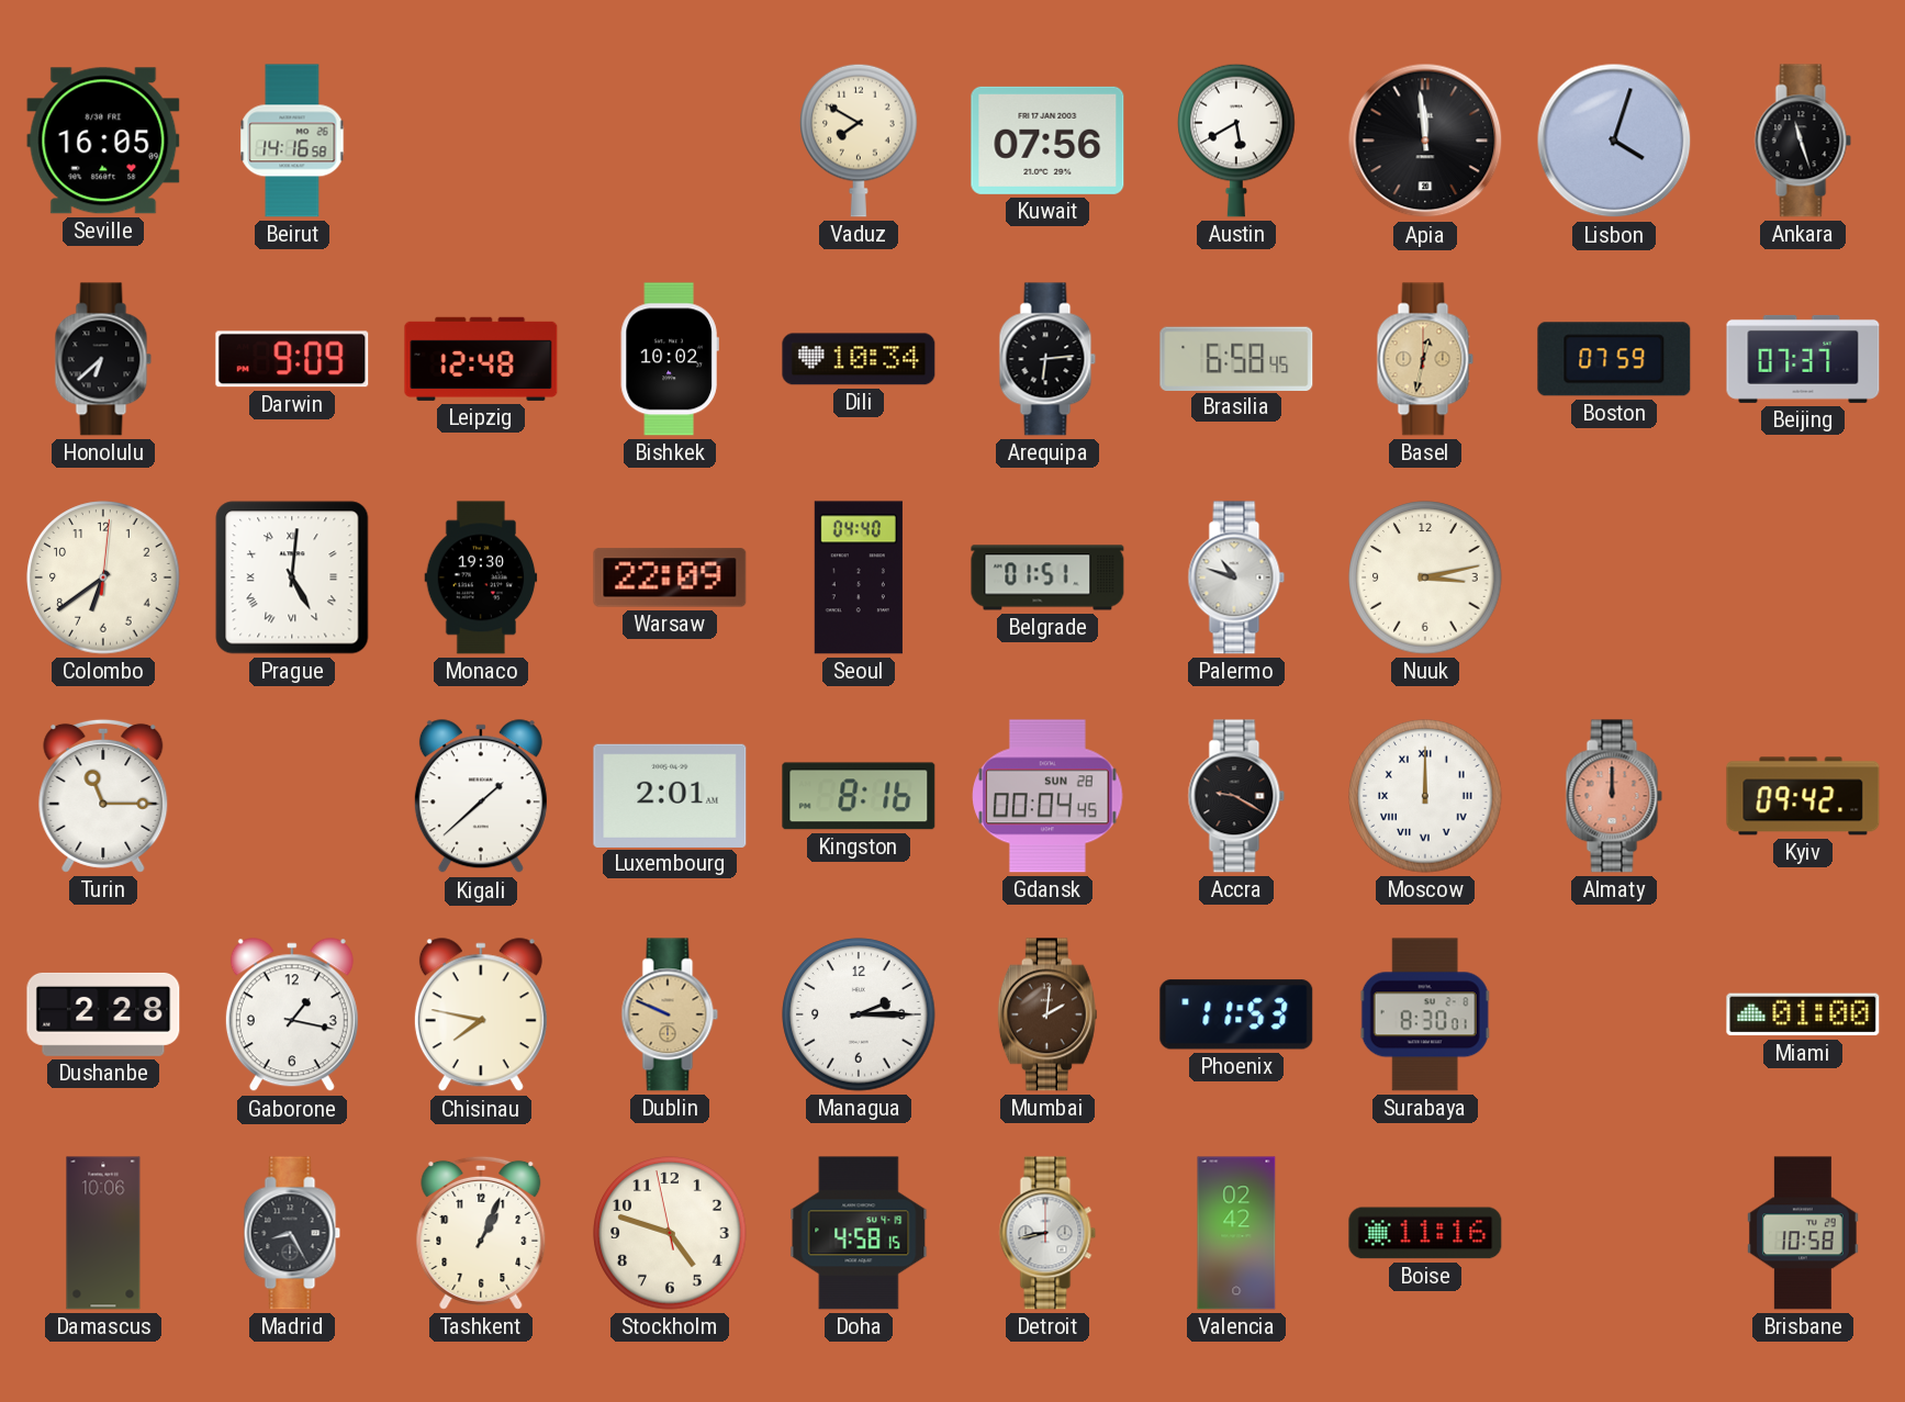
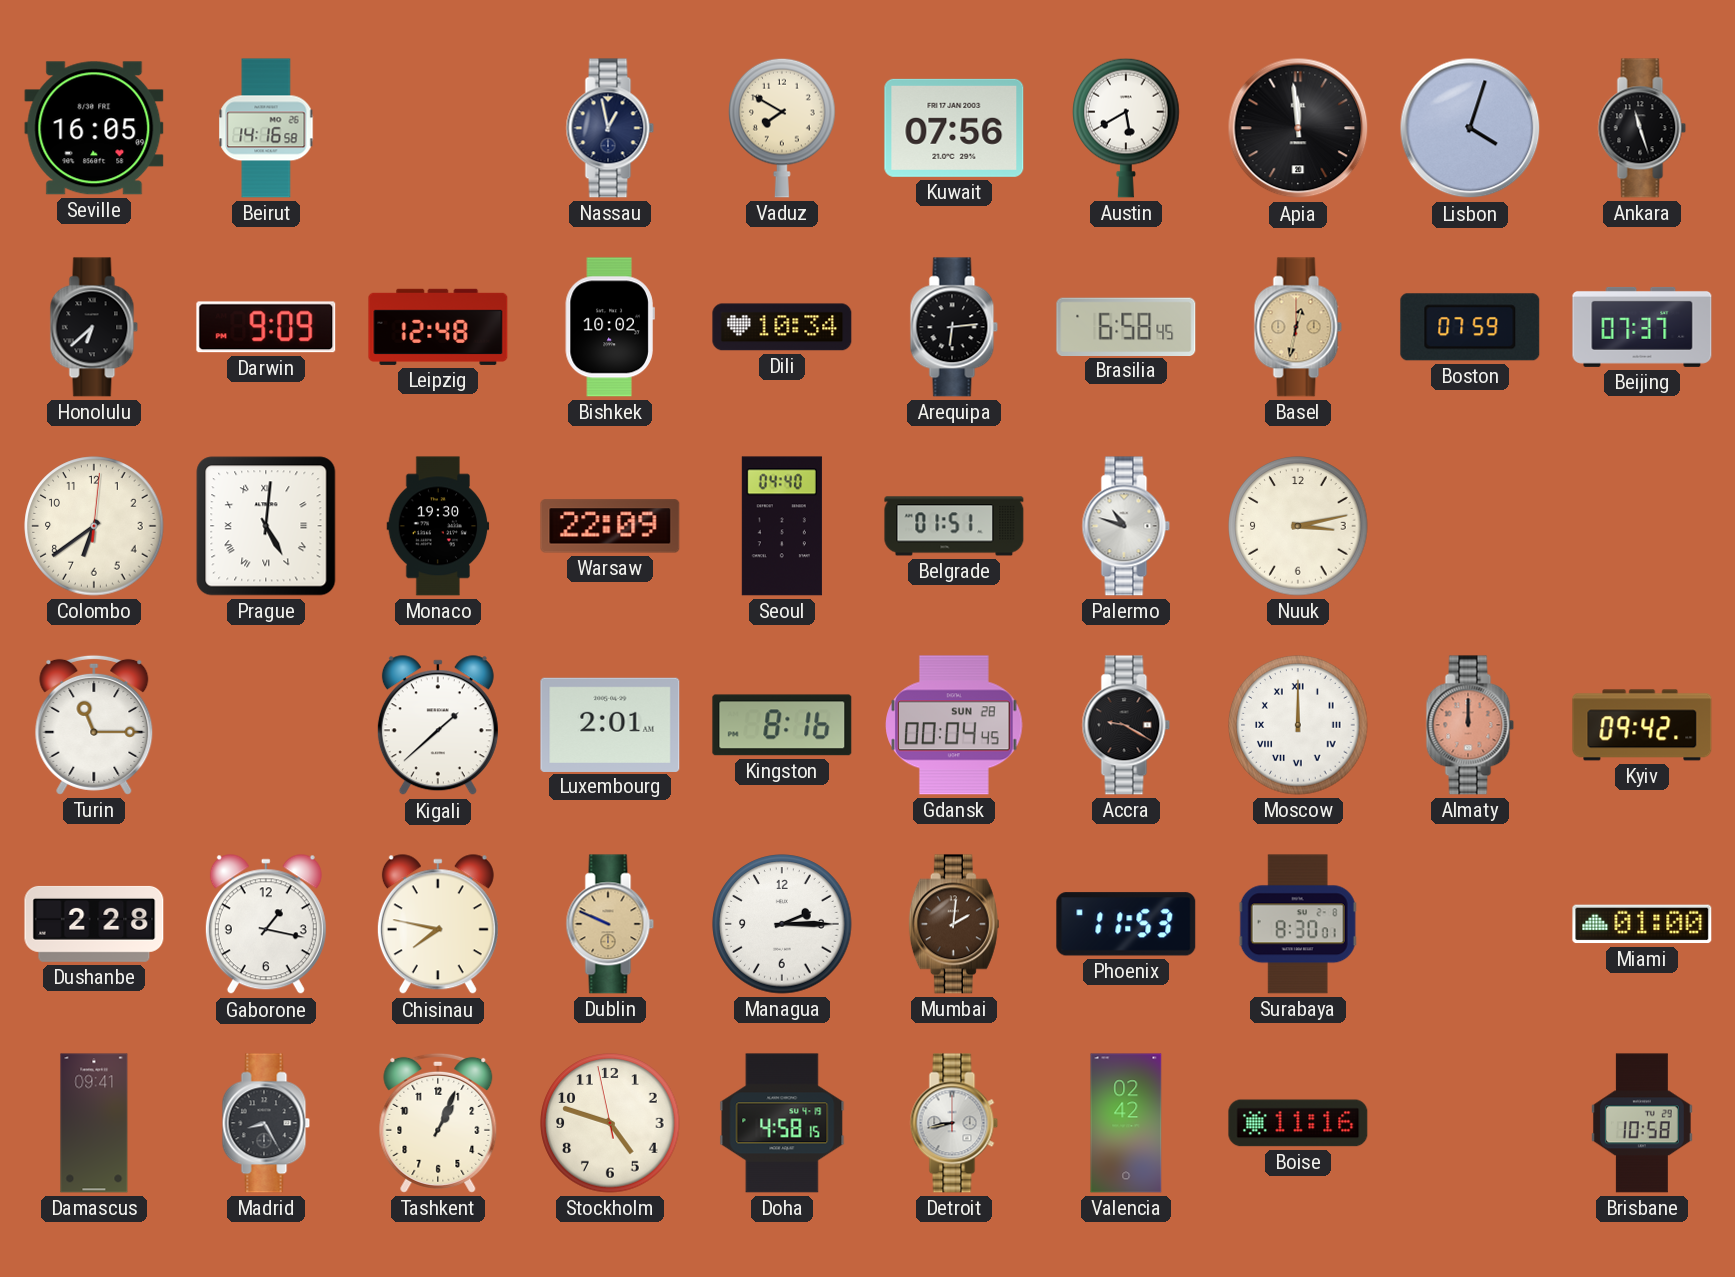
Nassau: none -> 12:58
Damascus: 10:06 -> 09:41
